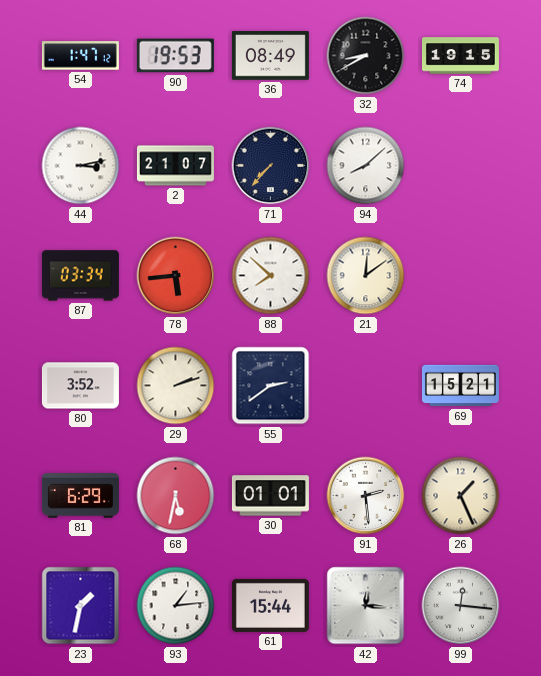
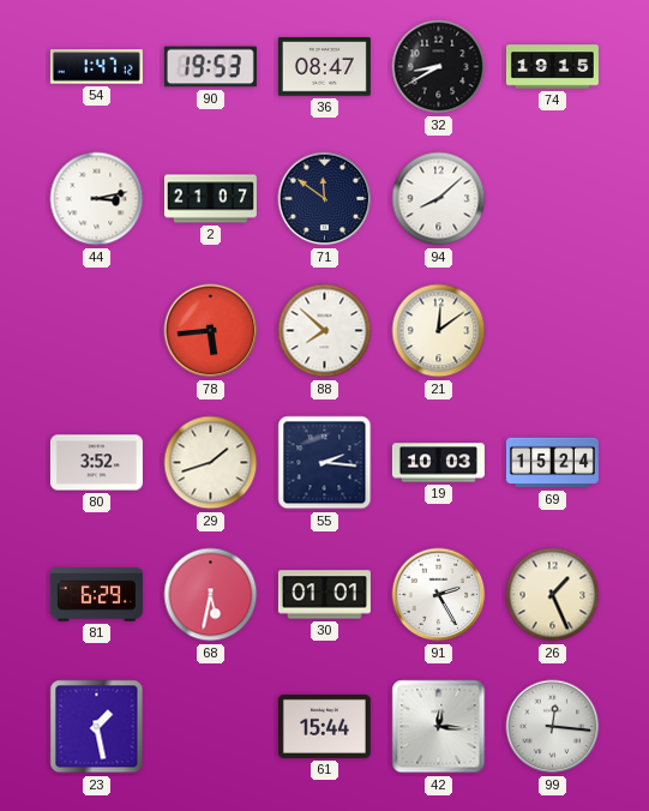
36: 08:49 -> 08:47
71: 7:37 -> 11:51
87: 03:34 -> none
29: 2:12 -> 1:42
55: 2:39 -> 2:16
19: none -> 10:03
69: 15:21 -> 15:24
91: 2:29 -> 2:25
23: 1:32 -> 1:28
93: 1:14 -> none
